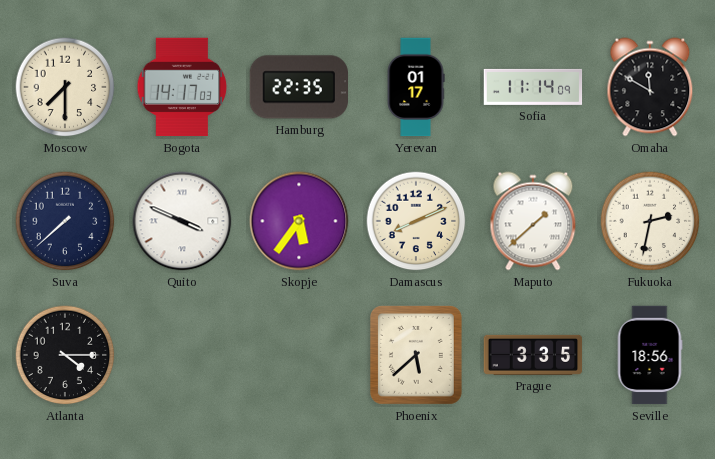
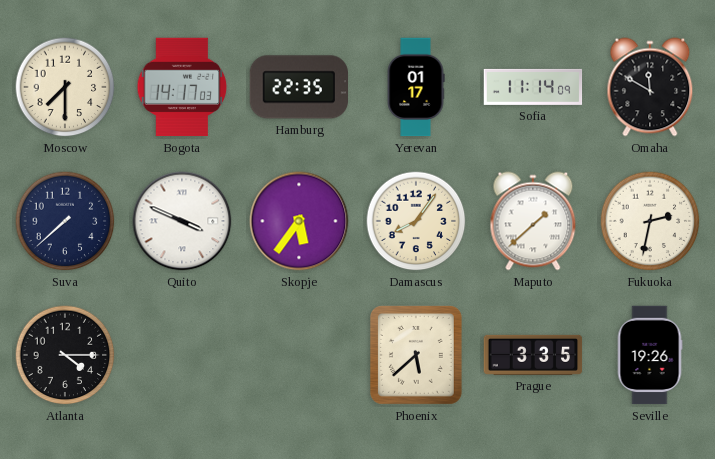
Damascus: 8:11 -> 8:06
Seville: 18:56 -> 19:26
